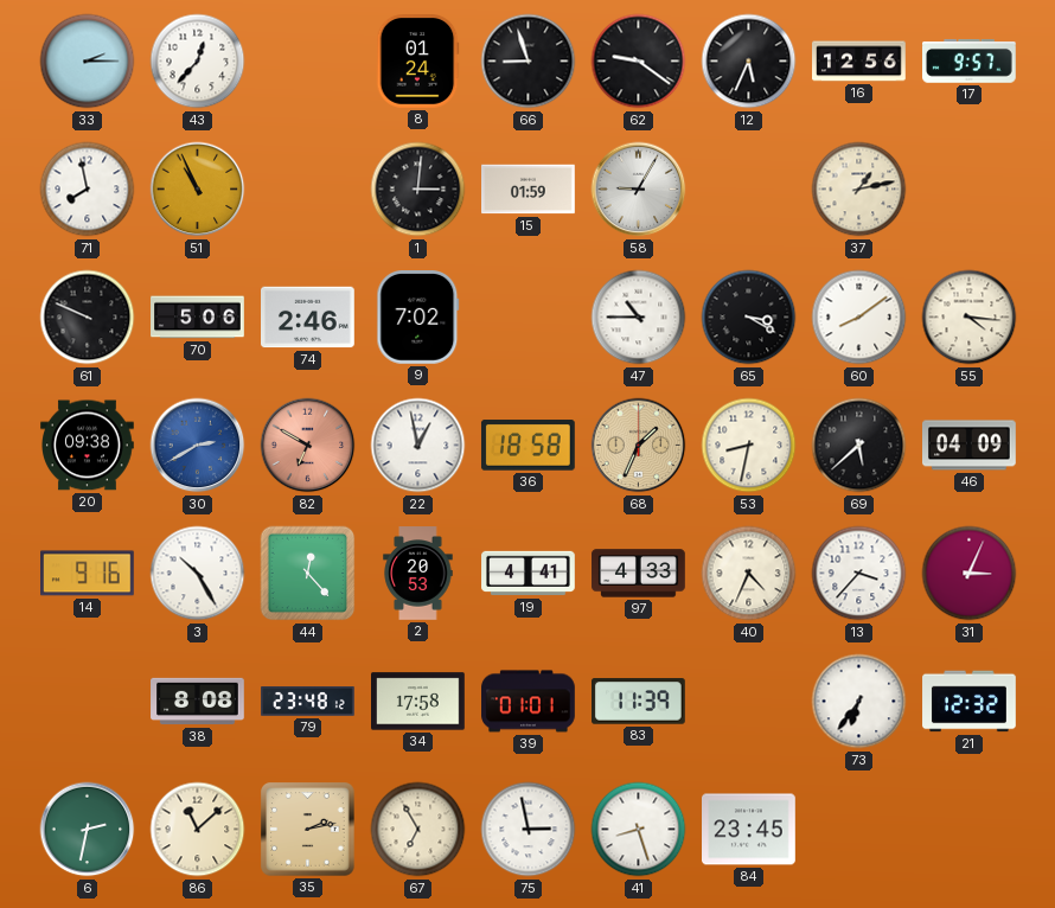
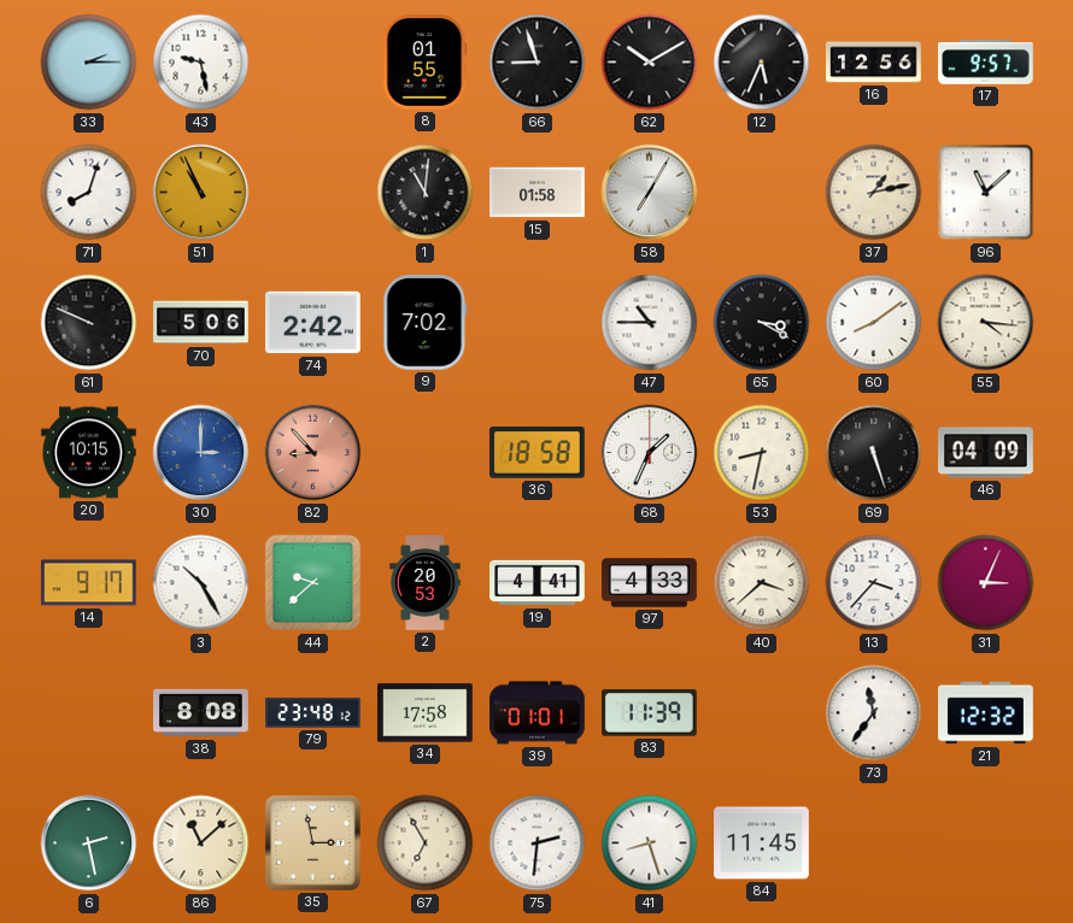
43: 12:37 -> 9:28
8: 01:24 -> 01:55
62: 9:21 -> 10:10
71: 7:58 -> 8:03
1: 3:01 -> 11:01
15: 01:59 -> 01:58
58: 9:05 -> 7:05
96: none -> 11:08
74: 2:46 -> 2:42
20: 09:38 -> 10:15
30: 2:40 -> 3:00
82: 6:50 -> 8:53
22: 12:58 -> none
68 dial: champagne -> white
69: 5:38 -> 5:27
14: 9:16 -> 9:17
44: 12:23 -> 9:38
40: 4:34 -> 3:38
73: 6:36 -> 11:36
6: 2:32 -> 2:28
35: 2:13 -> 2:58
75: 2:58 -> 2:31
84: 23:45 -> 11:45
